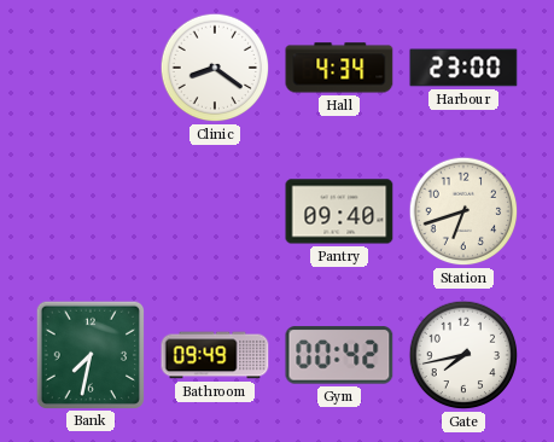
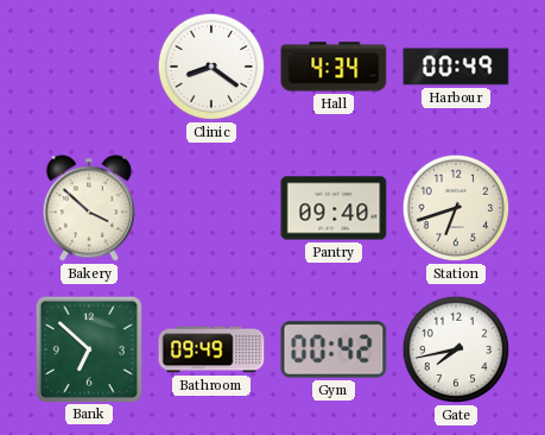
Harbour: 23:00 -> 00:49
Bakery: none -> 3:52
Bank: 7:32 -> 6:52
